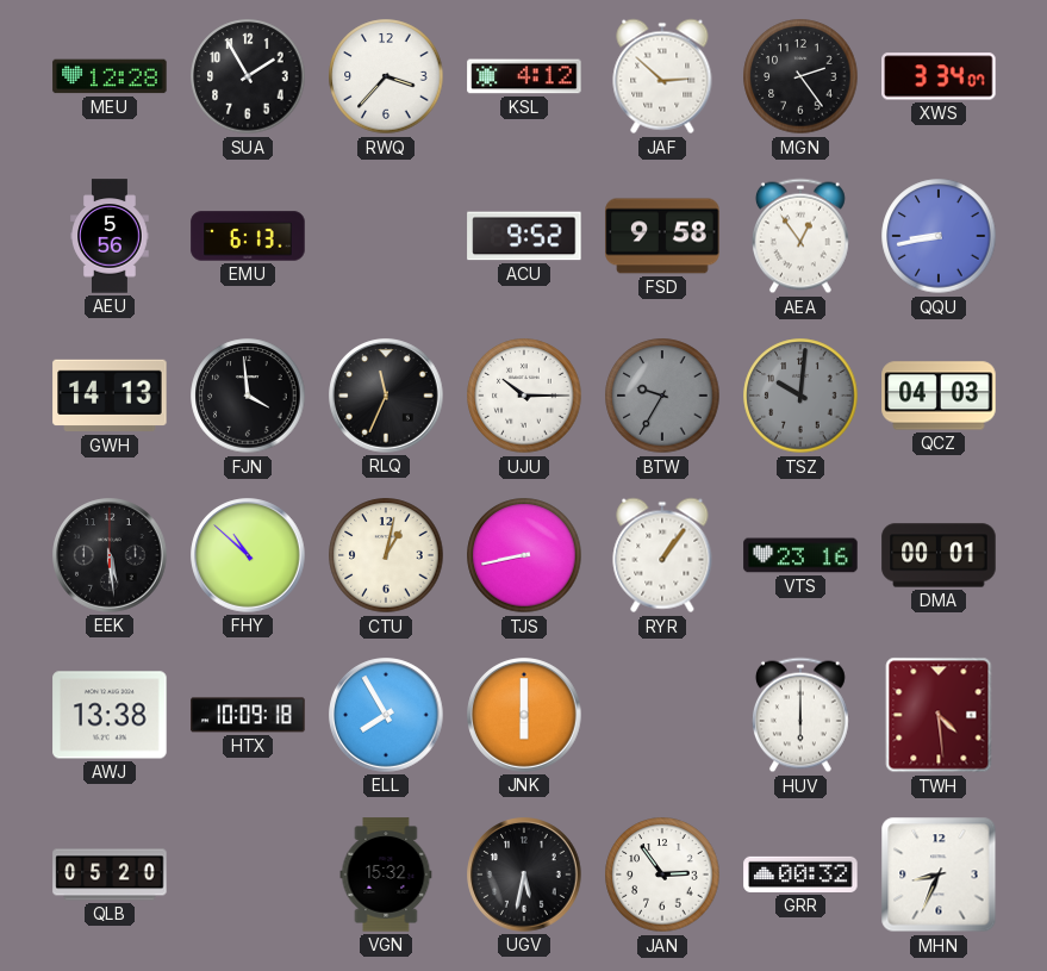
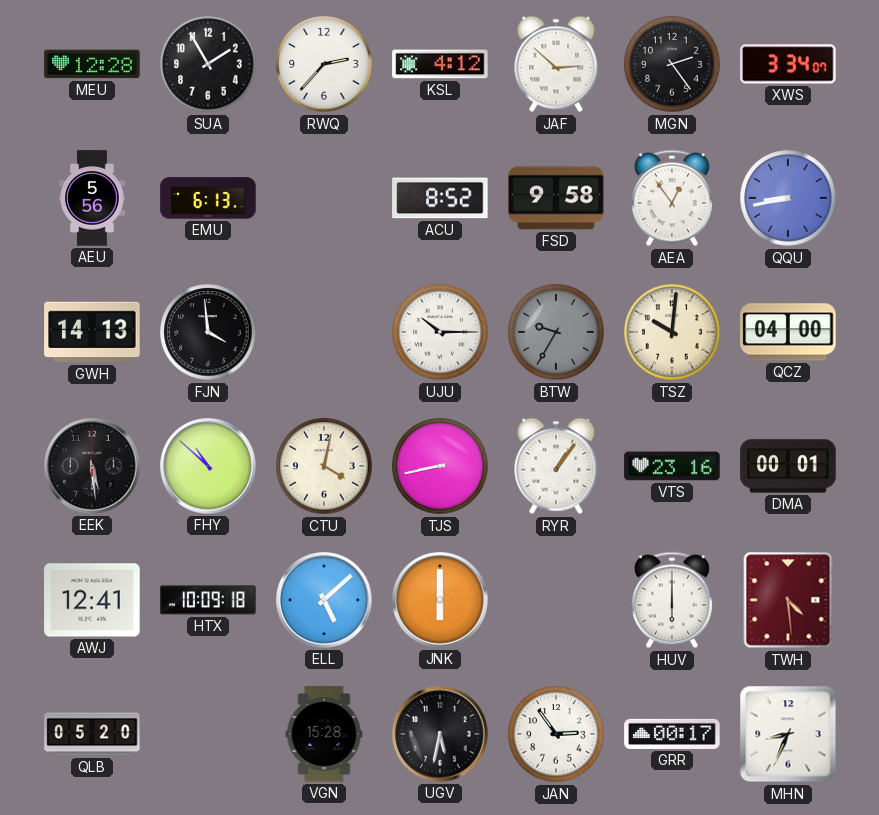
RWQ: 3:37 -> 2:37
ACU: 9:52 -> 8:52
RLQ: 11:34 -> none
TSZ dial: grey -> cream
QCZ: 04:03 -> 04:00
CTU: 1:02 -> 4:02
AWJ: 13:38 -> 12:41
ELL: 7:55 -> 5:08
VGN: 15:32 -> 15:28
GRR: 00:32 -> 00:17
